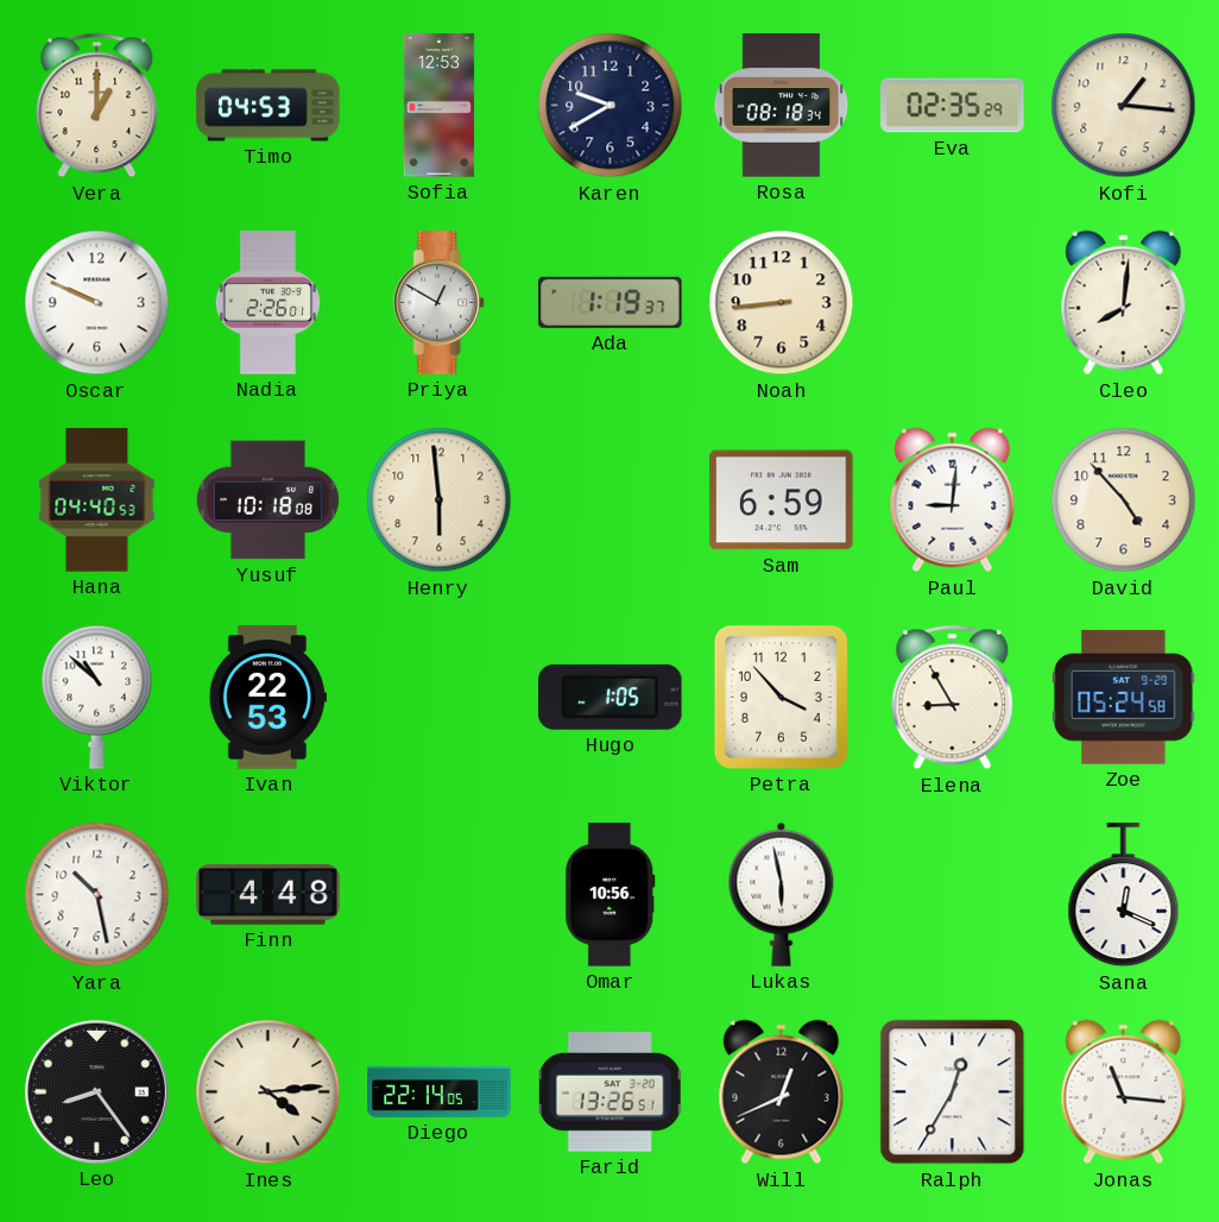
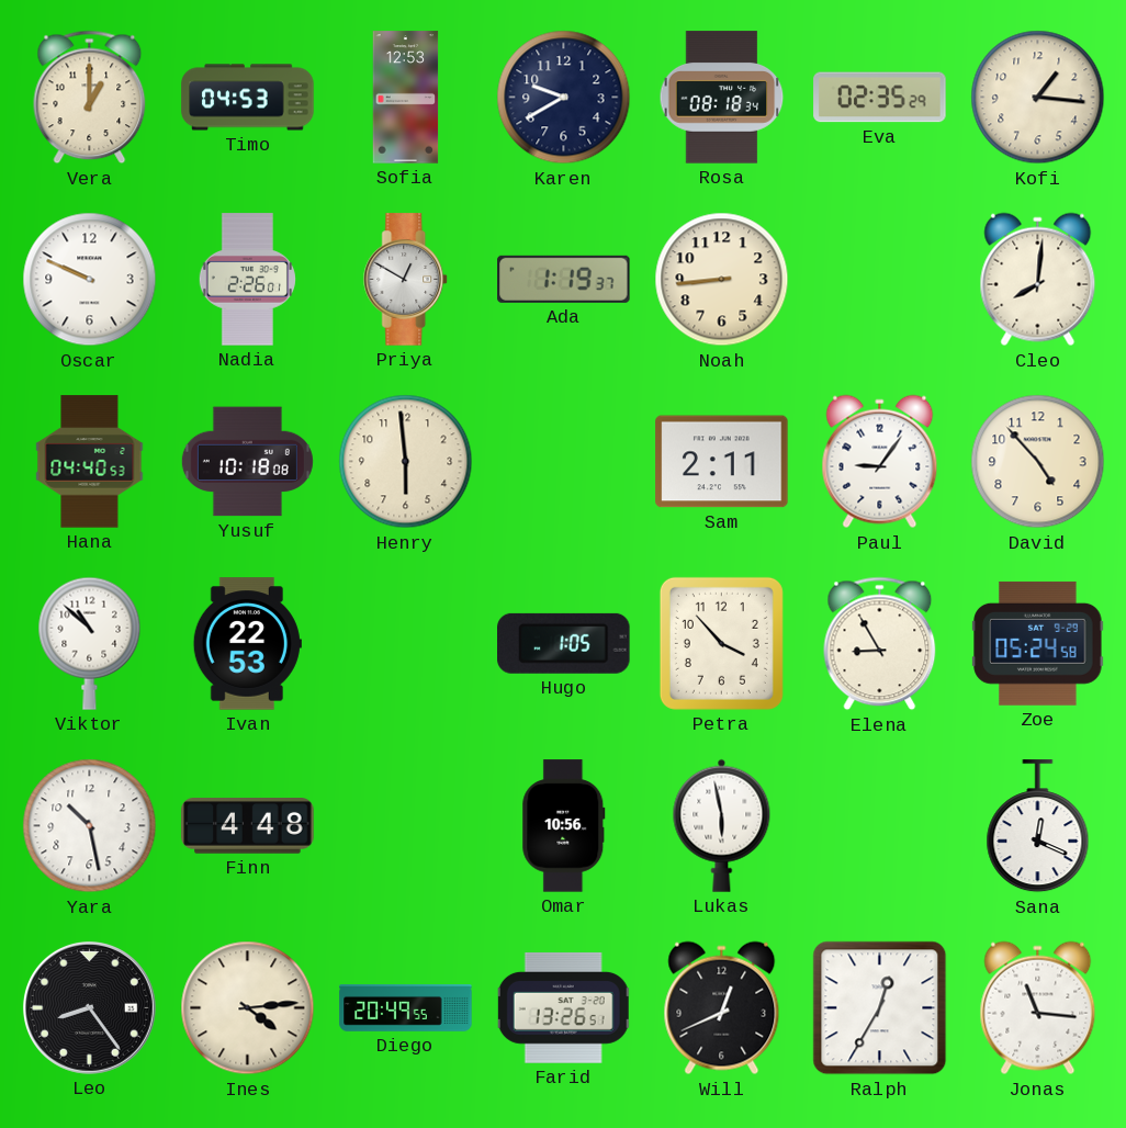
Sam: 6:59 -> 2:11
Paul: 9:01 -> 9:06
Diego: 22:14 -> 20:49
